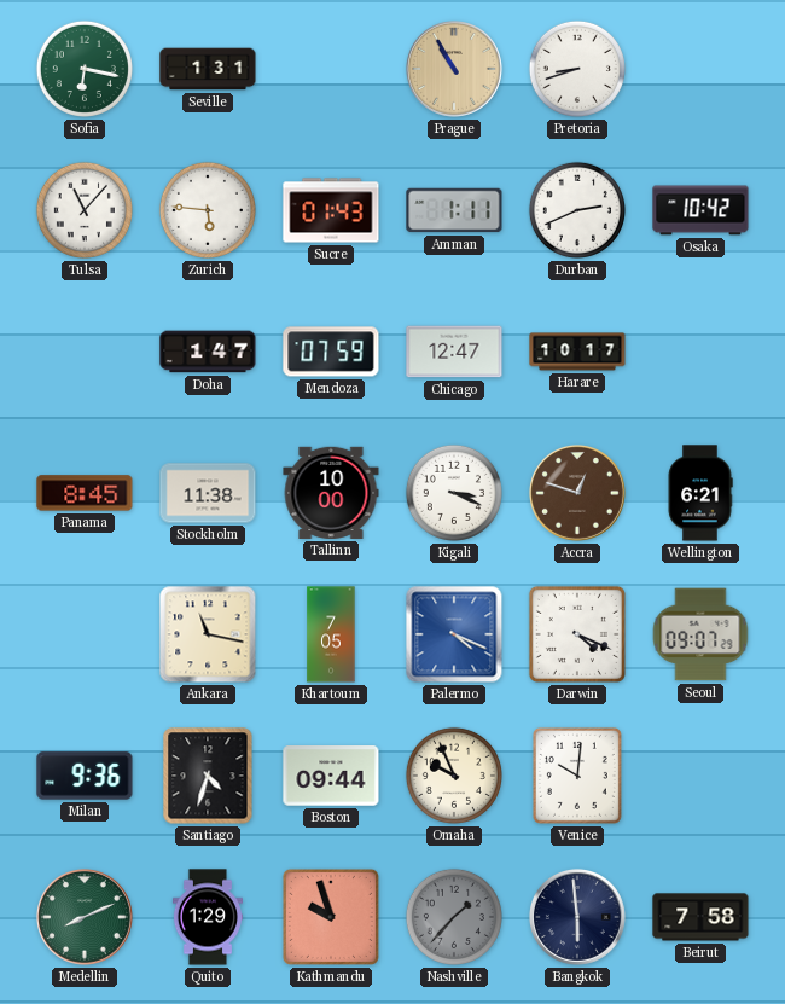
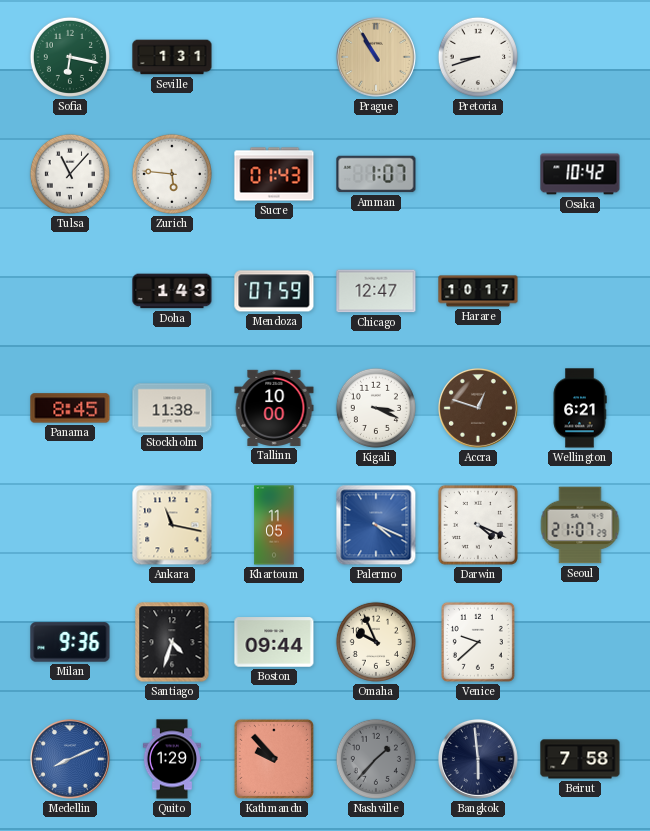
Amman: 1:11 -> 1:07
Durban: 2:41 -> none
Doha: 1:47 -> 1:43
Khartoum: 7:05 -> 11:05
Seoul: 09:07 -> 21:07
Venice: 10:01 -> 9:38
Medellin dial: green -> blue
Kathmandu: 9:57 -> 9:53
